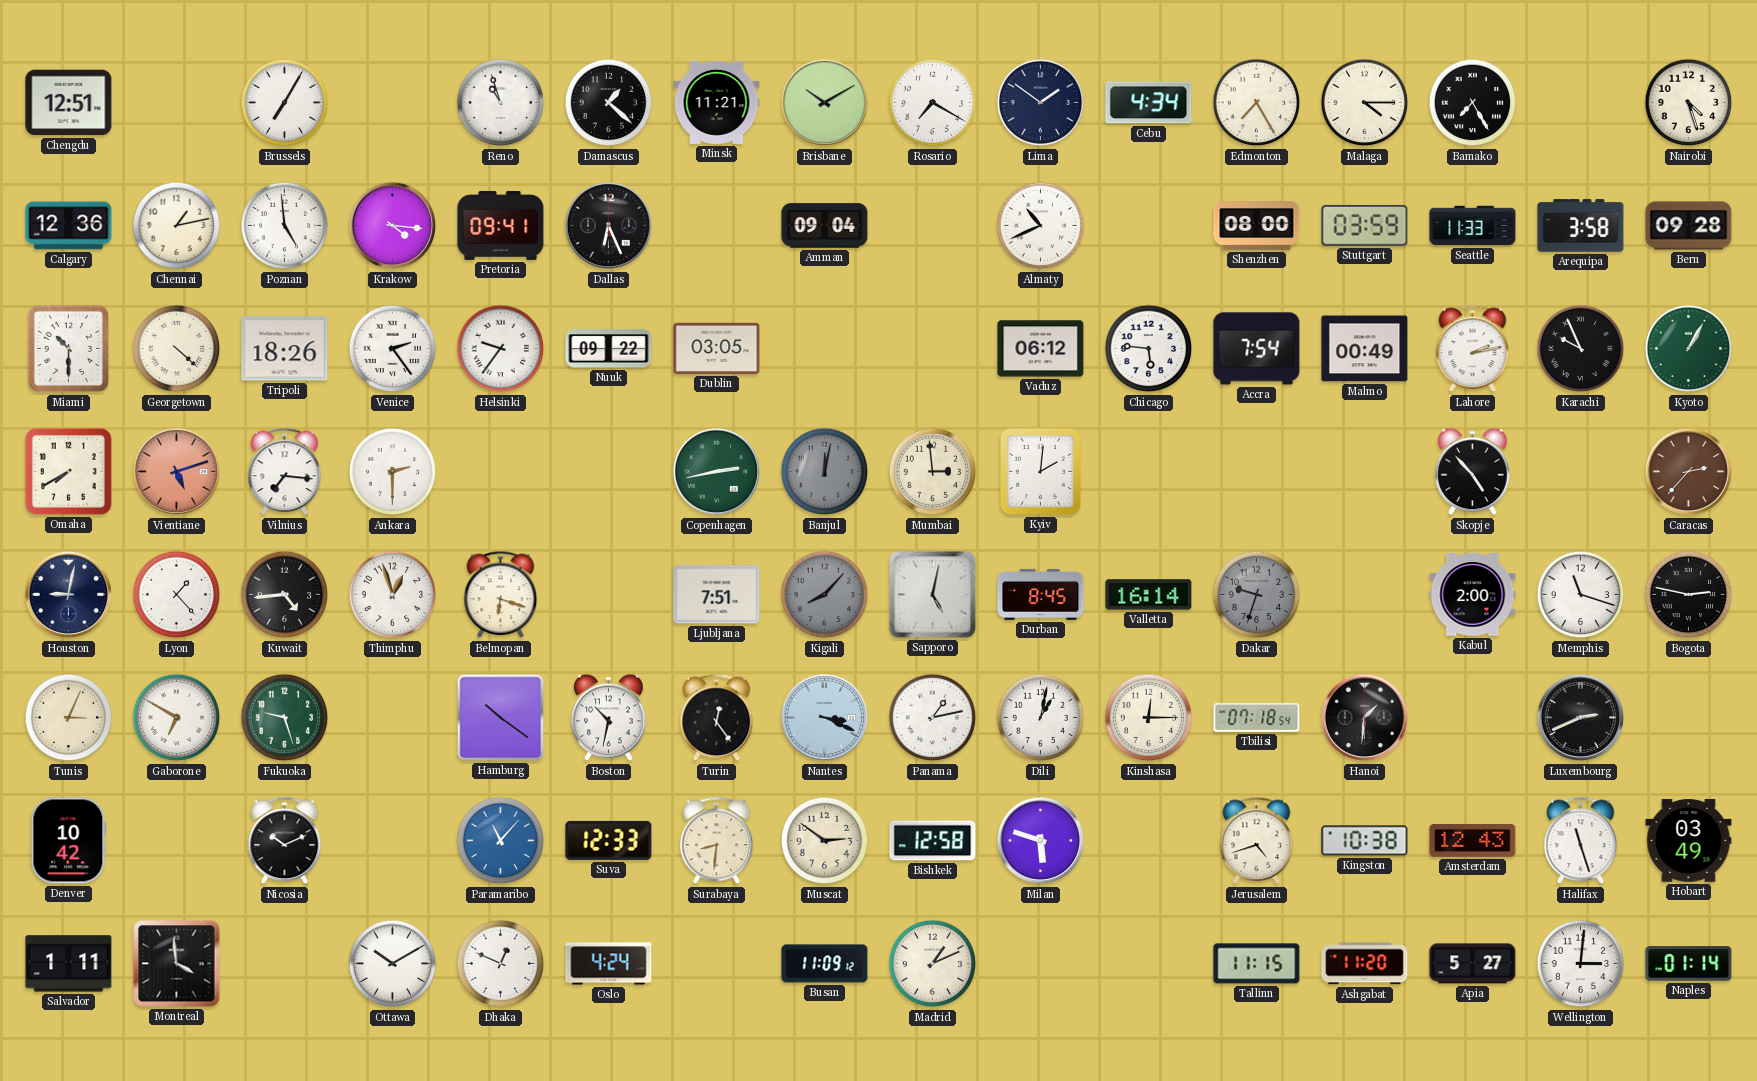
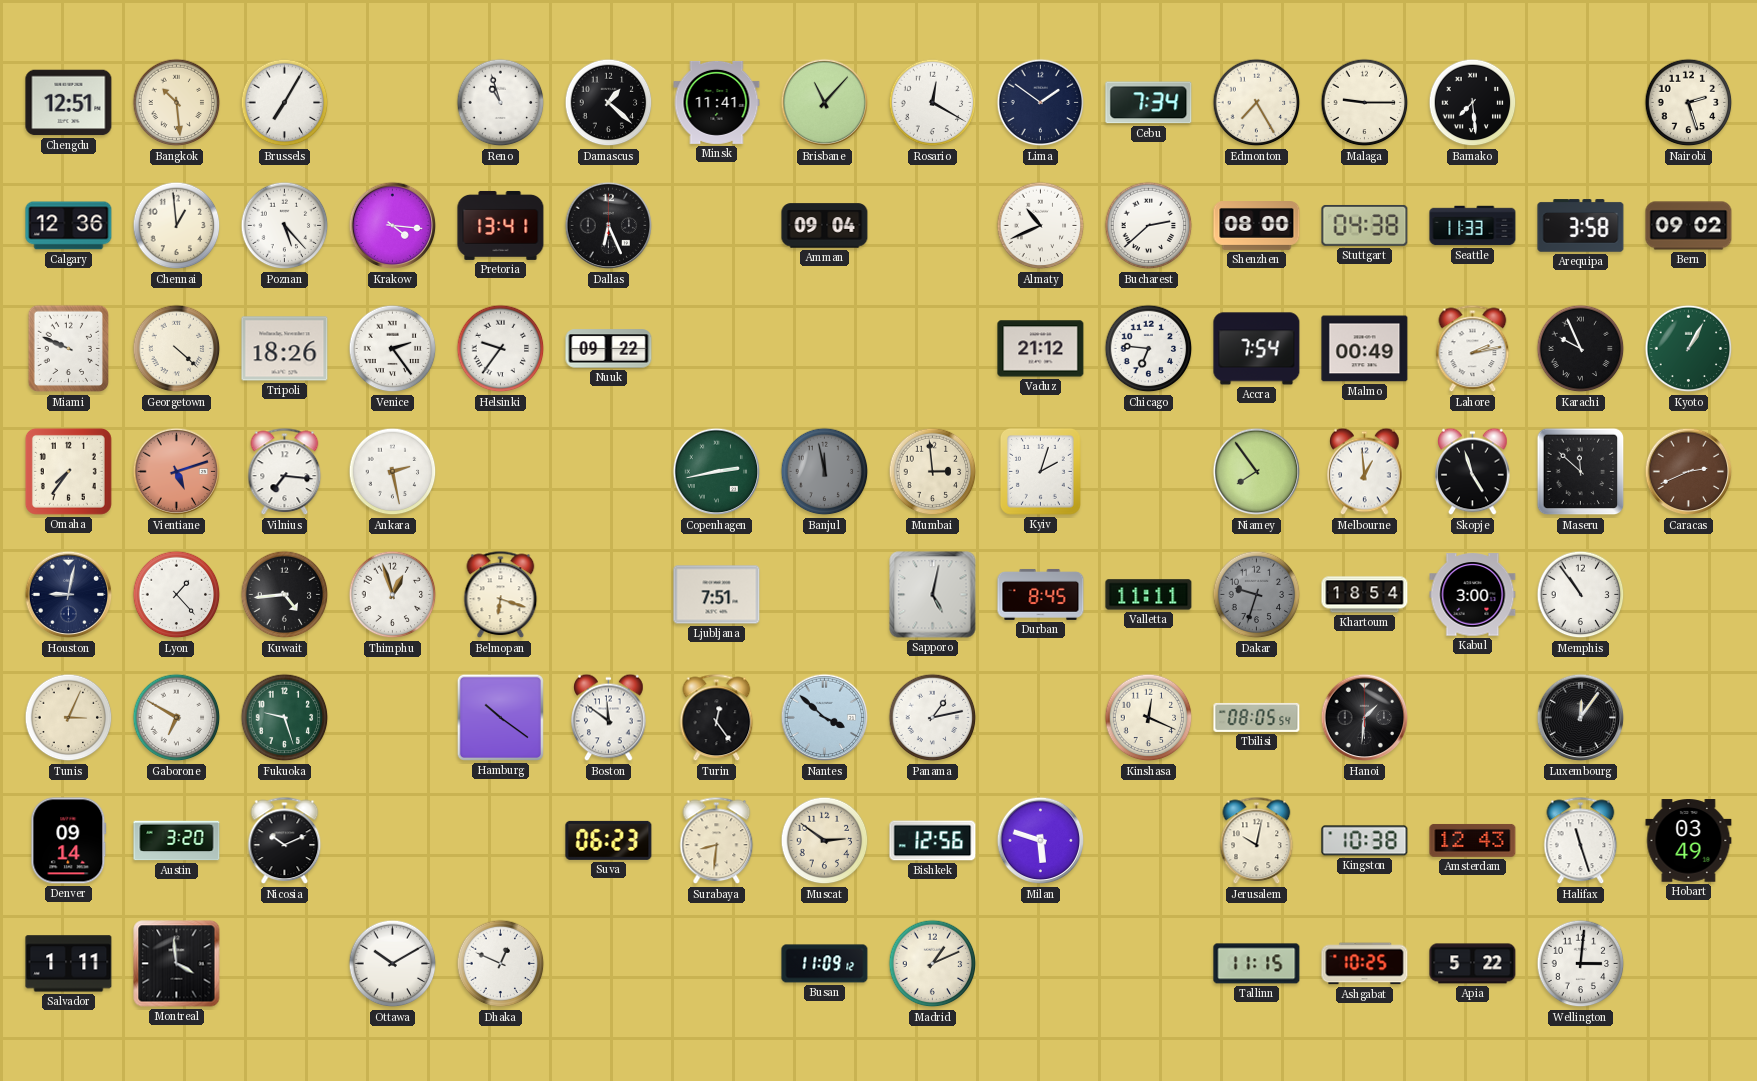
Bangkok: none -> 10:29
Minsk: 11:21 -> 11:41
Brisbane: 10:10 -> 11:07
Rosario: 7:20 -> 12:20
Cebu: 4:34 -> 7:34
Malaga: 4:15 -> 9:15
Bamako: 7:25 -> 7:29
Nairobi: 4:27 -> 2:27
Chennai: 1:13 -> 12:59
Poznan: 4:59 -> 5:23
Pretoria: 09:41 -> 13:41
Bucharest: none -> 2:38
Stuttgart: 03:59 -> 04:38
Bern: 09:28 -> 09:02
Miami: 10:30 -> 9:49
Dublin: 03:05 -> none
Vaduz: 06:12 -> 21:12
Chicago: 5:46 -> 6:46
Omaha: 7:40 -> 7:36
Ankara: 2:30 -> 2:28
Banjul: 12:02 -> 11:58
Kyiv: 2:01 -> 2:03
Niamey: none -> 7:54
Melbourne: none -> 12:59
Skopje: 4:53 -> 4:57
Maseru: none -> 11:52
Caracas: 2:37 -> 2:41
Kigali: 8:07 -> none
Valletta: 16:14 -> 11:11
Khartoum: none -> 18:54
Kabul: 2:00 -> 3:00
Memphis: 11:18 -> 10:54
Bogota: 2:47 -> none
Boston: 10:32 -> 11:51
Nantes: 3:19 -> 3:52
Dili: 1:02 -> none
Kinshasa: 12:15 -> 12:19
Tbilisi: 07:18 -> 08:05
Luxembourg: 2:41 -> 12:06
Denver: 10:42 -> 09:14
Austin: none -> 3:20
Paramaribo: 11:07 -> none
Suva: 12:33 -> 06:23
Bishkek: 12:58 -> 12:56
Jerusalem: 4:42 -> 10:02
Oslo: 4:24 -> none
Ashgabat: 11:20 -> 10:25
Apia: 5:27 -> 5:22
Naples: 01:14 -> none
